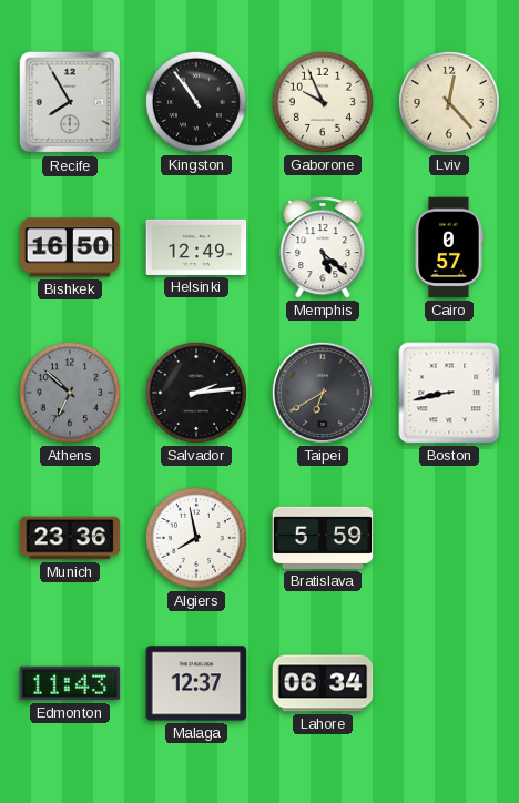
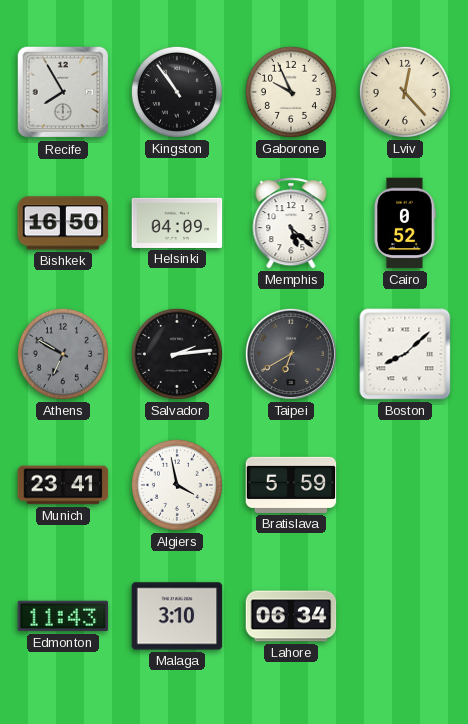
Helsinki: 12:49 -> 04:09
Cairo: 0:57 -> 0:52
Athens: 6:52 -> 6:50
Boston: 8:43 -> 8:08
Munich: 23:36 -> 23:41
Algiers: 7:58 -> 3:58
Malaga: 12:37 -> 3:10
